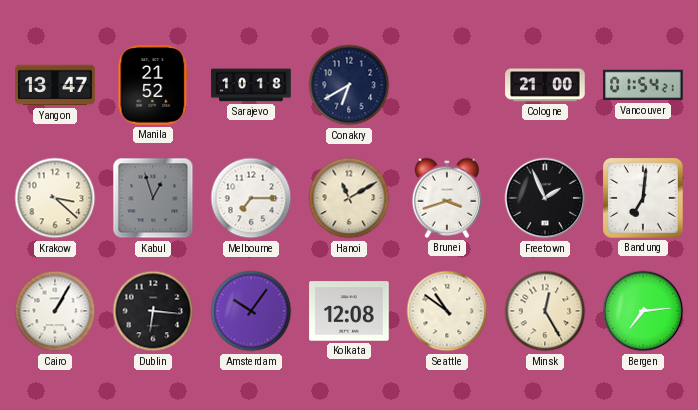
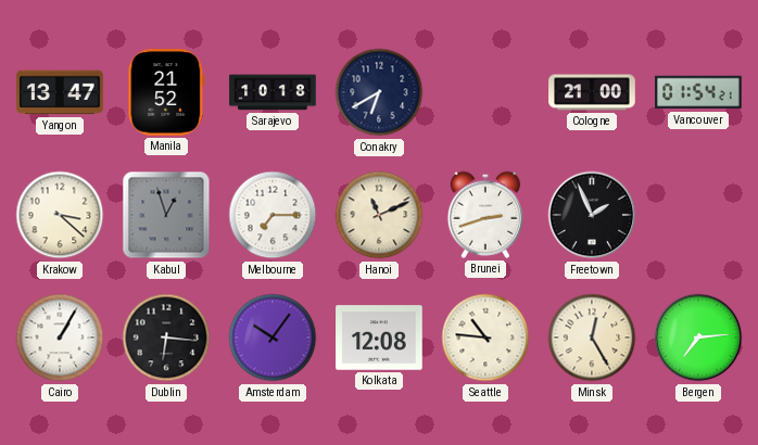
Hanoi: 11:10 -> 11:11
Brunei: 3:42 -> 2:42
Bandung: 7:01 -> none
Seattle: 10:51 -> 10:46
